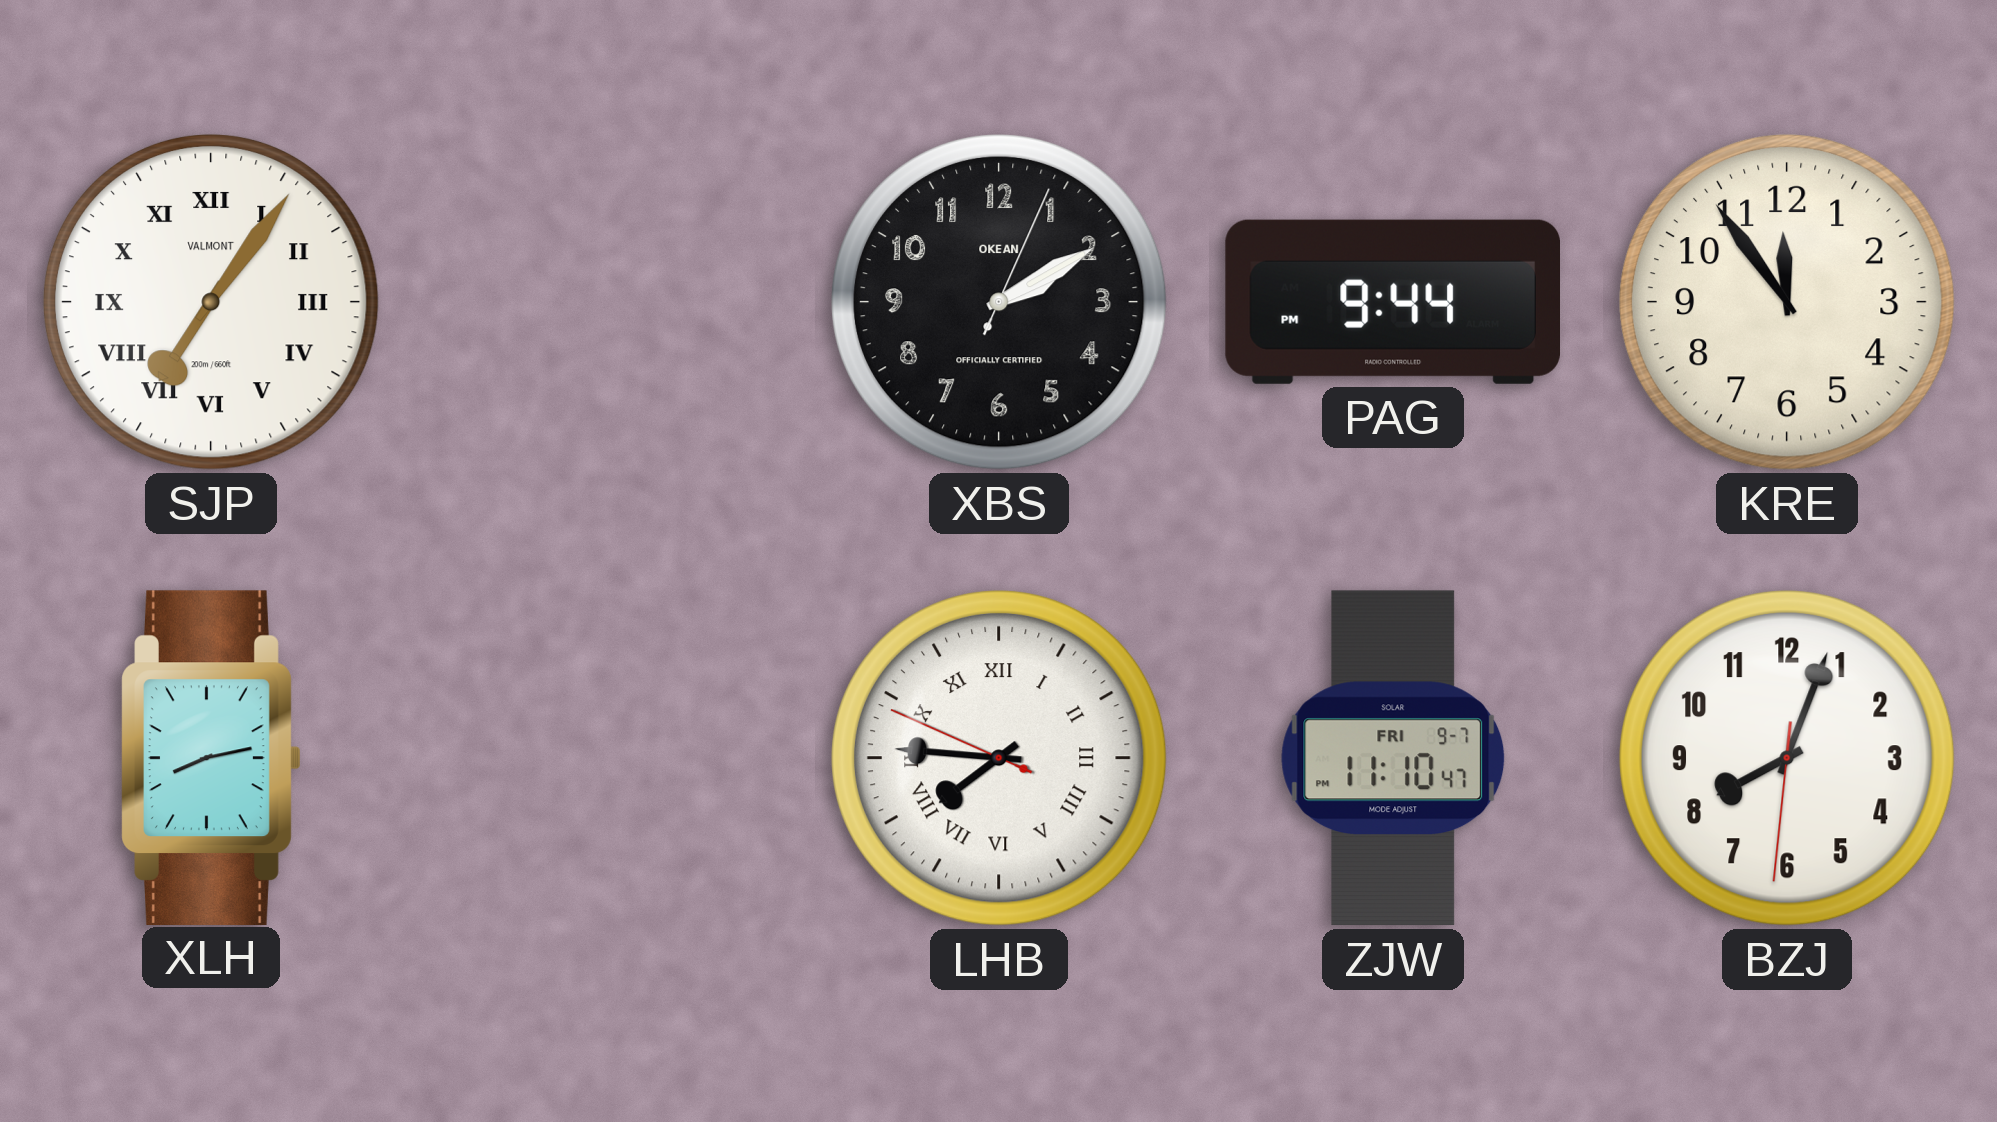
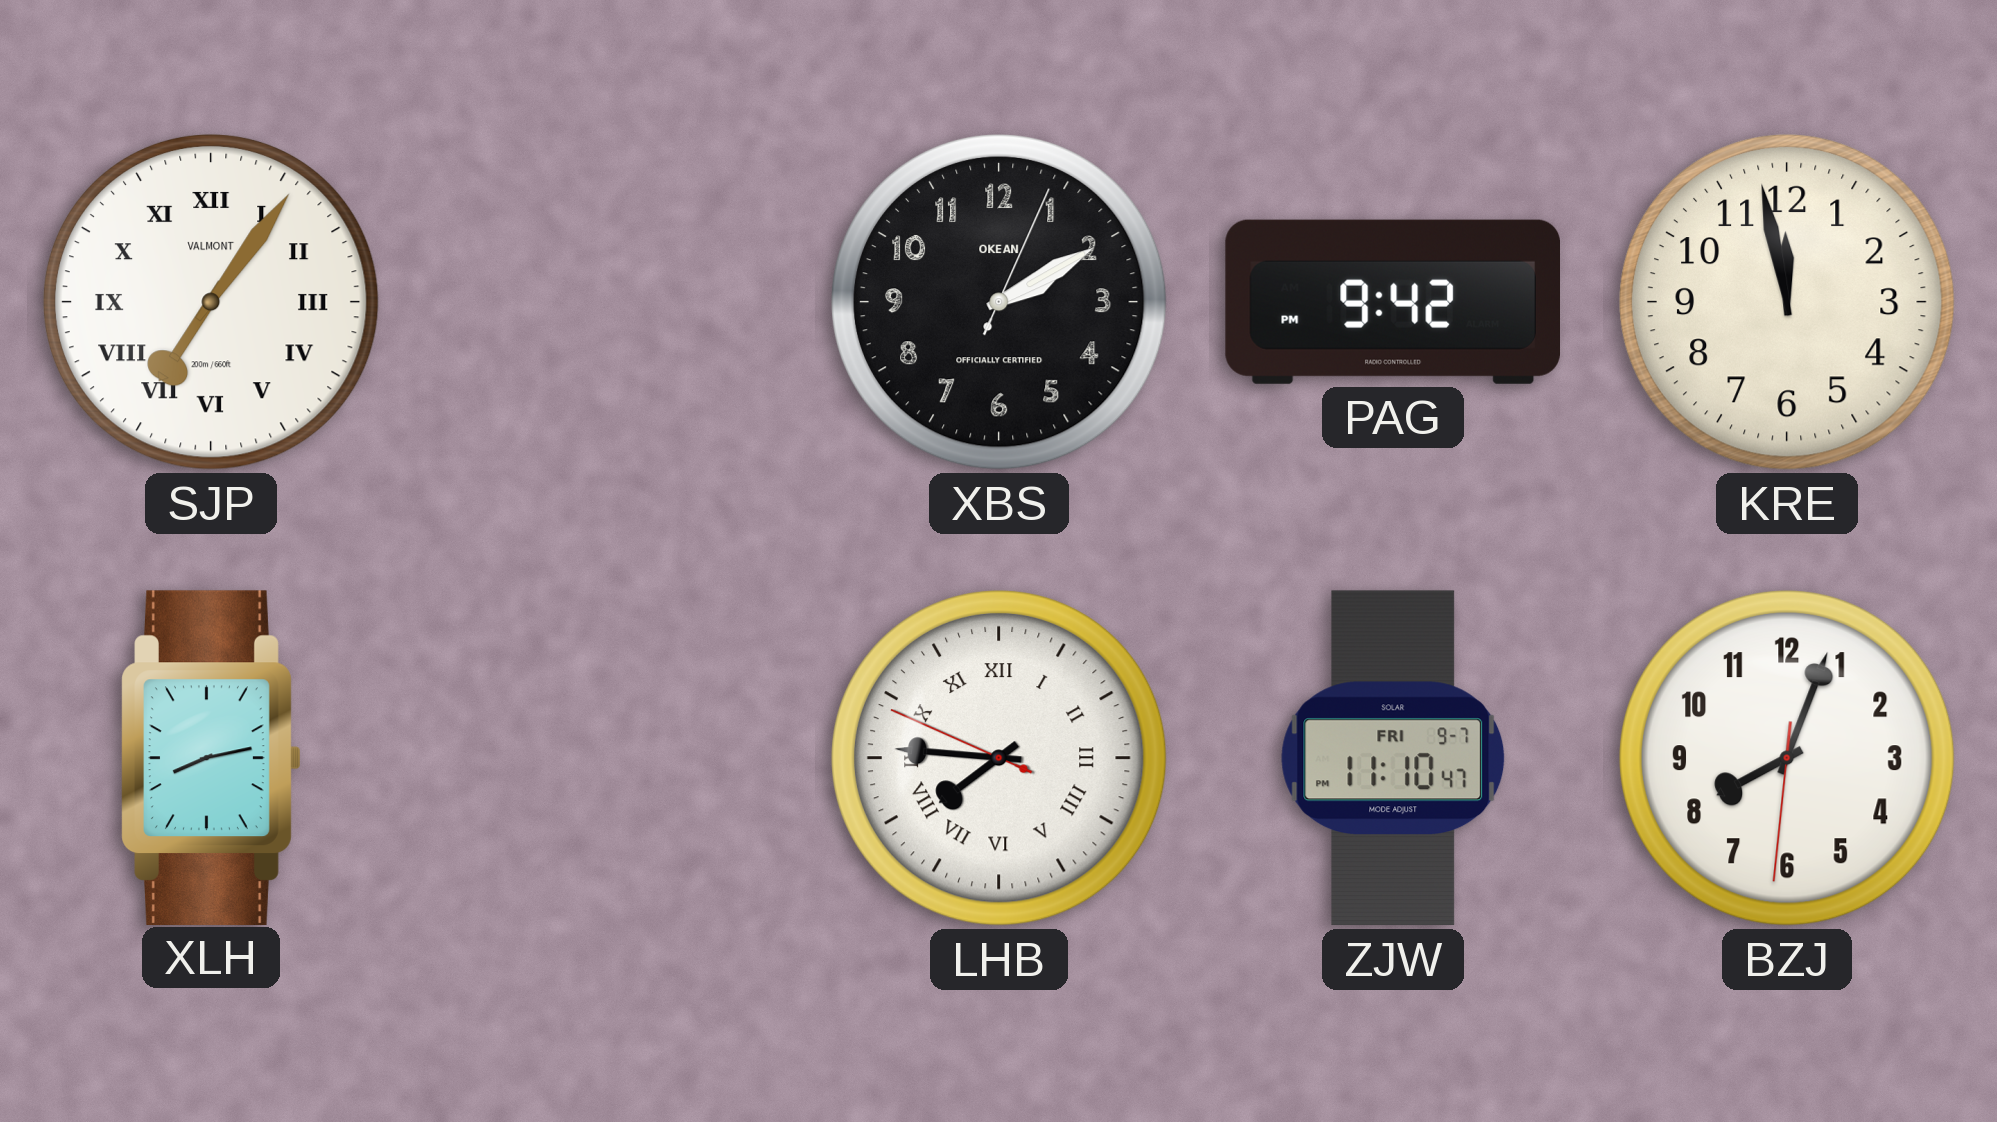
PAG: 9:44 -> 9:42
KRE: 11:54 -> 11:58
